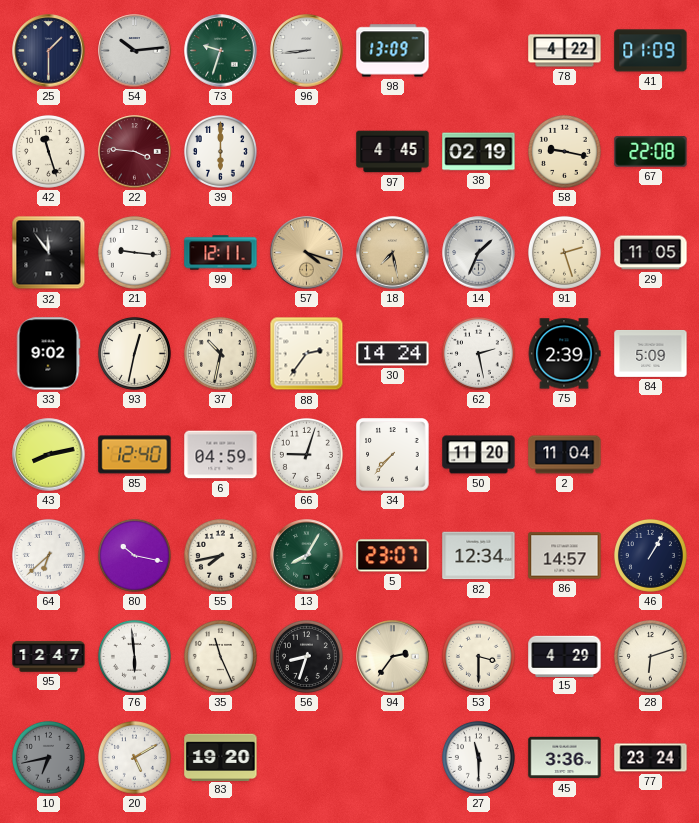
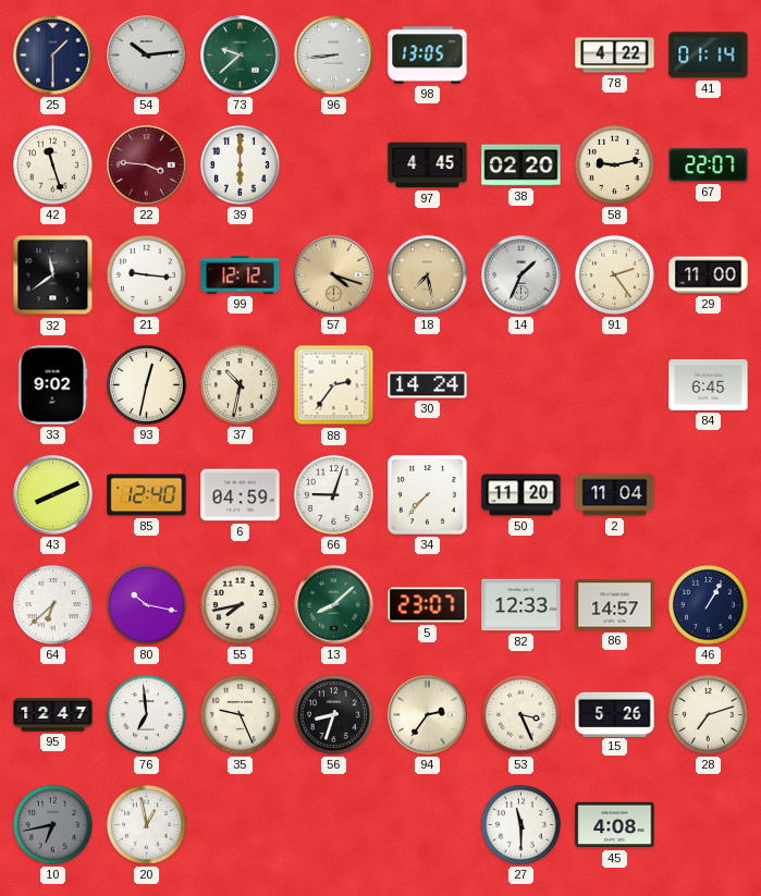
73: 9:33 -> 9:38
98: 13:09 -> 13:05
41: 01:09 -> 01:14
38: 02:19 -> 02:20
58: 9:17 -> 9:13
67: 22:08 -> 22:07
32: 11:54 -> 11:39
99: 12:11 -> 12:12
91: 2:27 -> 2:24
29: 11:05 -> 11:00
62: 2:28 -> none
75: 2:39 -> none
84: 5:09 -> 6:45
43: 8:13 -> 8:11
13: 8:05 -> 8:08
82: 12:34 -> 12:33
76: 5:59 -> 6:59
35: 11:26 -> 9:26
53: 3:30 -> 3:26
15: 4:29 -> 5:26
28: 6:12 -> 7:12
20: 5:10 -> 12:58
83: 19:20 -> none
45: 3:36 -> 4:08
77: 23:24 -> none
